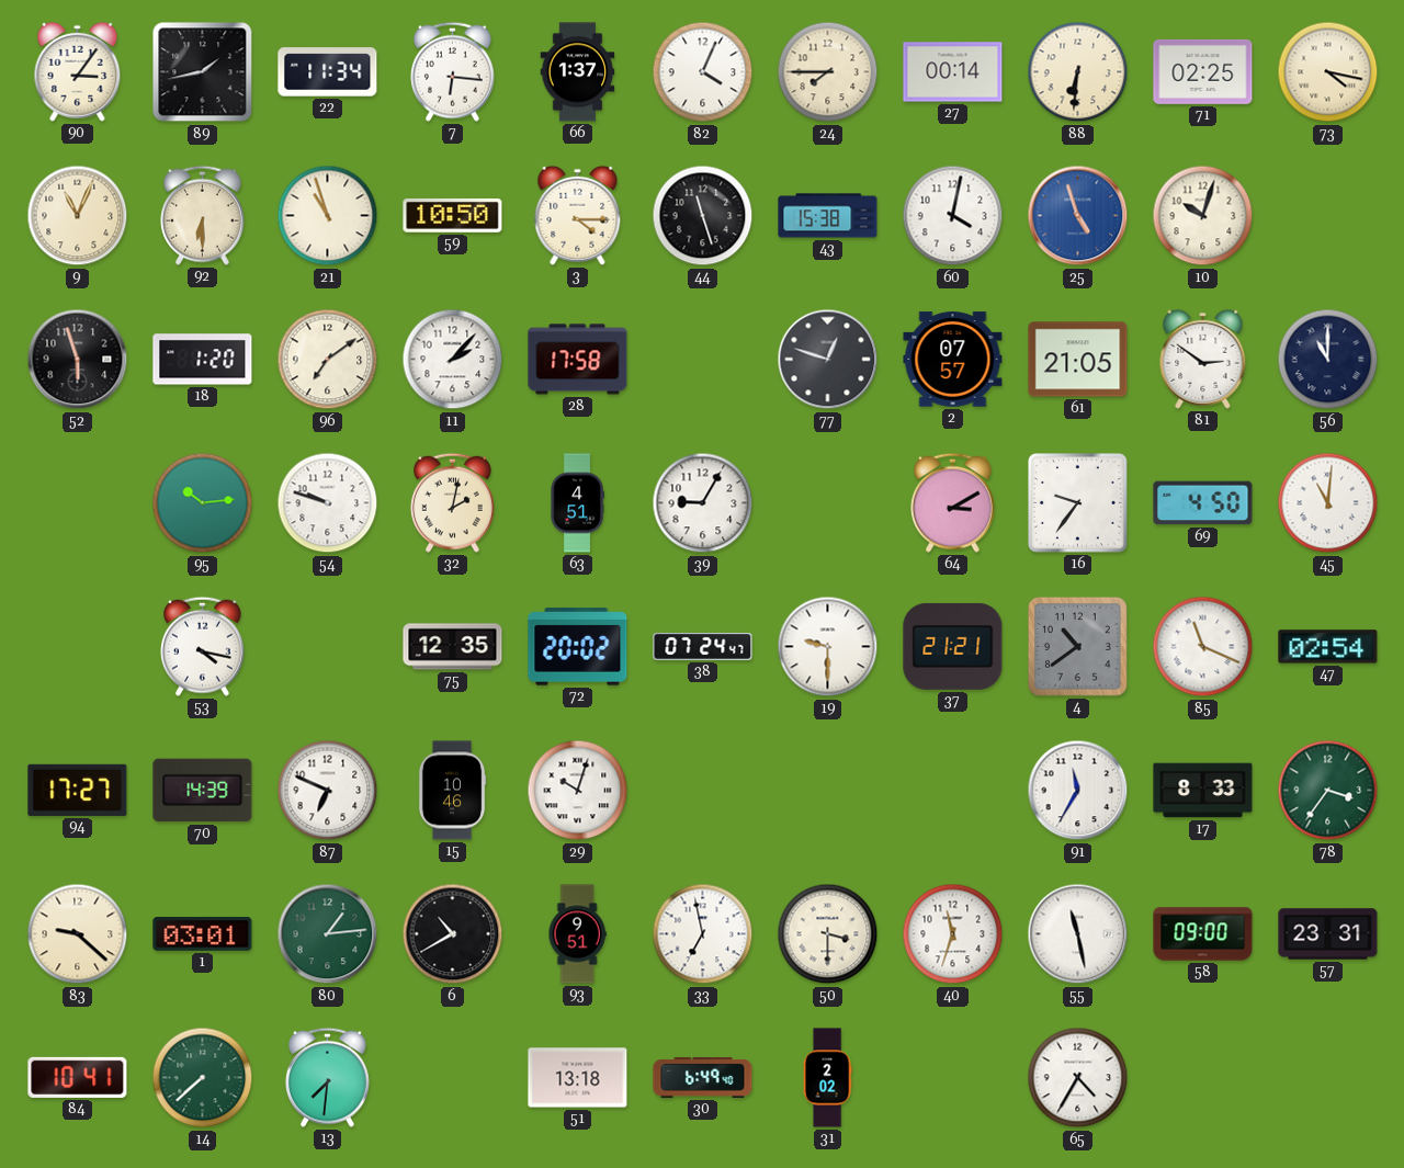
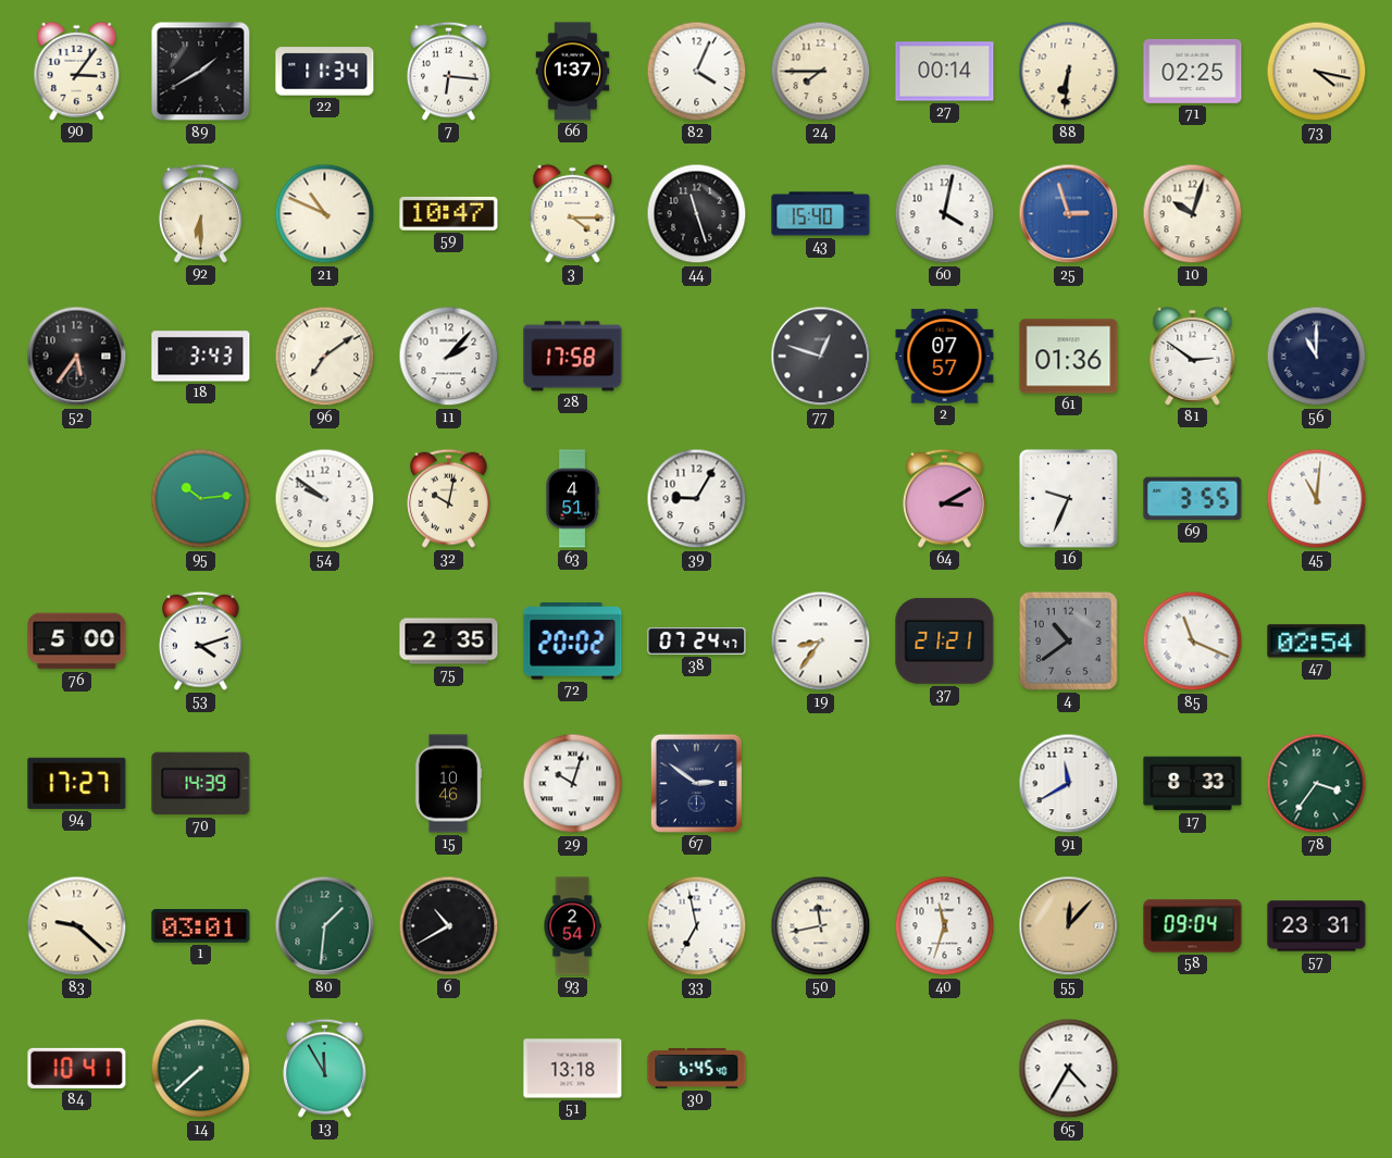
89: 1:43 -> 1:40
9: 11:04 -> none
21: 10:57 -> 10:49
59: 10:50 -> 10:47
43: 15:38 -> 15:40
25: 4:57 -> 2:57
52: 5:57 -> 5:36
18: 1:20 -> 3:43
61: 21:05 -> 01:36
54: 9:48 -> 9:51
32: 2:02 -> 10:02
16: 9:36 -> 9:34
69: 4:50 -> 3:55
76: none -> 5:00
53: 4:17 -> 4:12
75: 12:35 -> 2:35
19: 9:30 -> 8:36
87: 6:49 -> none
67: none -> 2:51
91: 11:35 -> 11:40
80: 1:14 -> 1:31
93: 9:51 -> 2:54
50: 3:30 -> 11:43
55: 11:28 -> 12:07
55 dial: white -> champagne
58: 09:00 -> 09:04
13: 7:31 -> 11:55
30: 6:49 -> 6:45
31: 2:02 -> none
